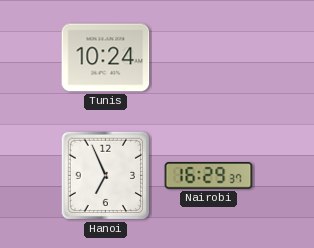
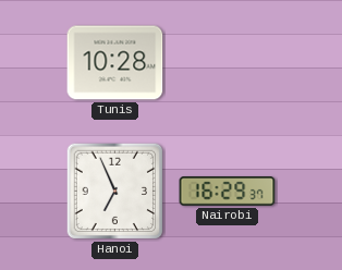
Tunis: 10:24 -> 10:28
